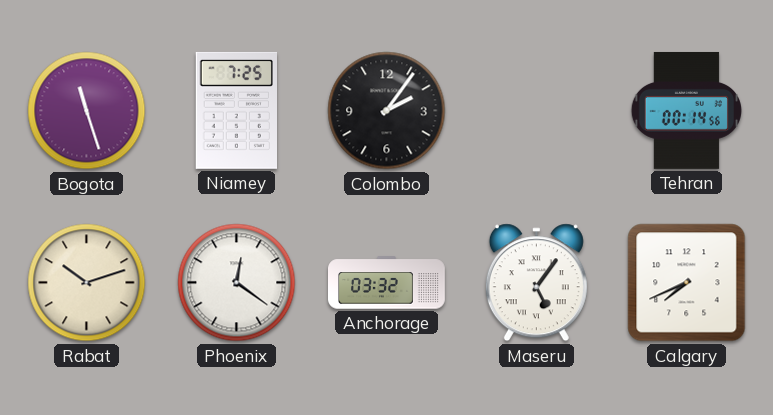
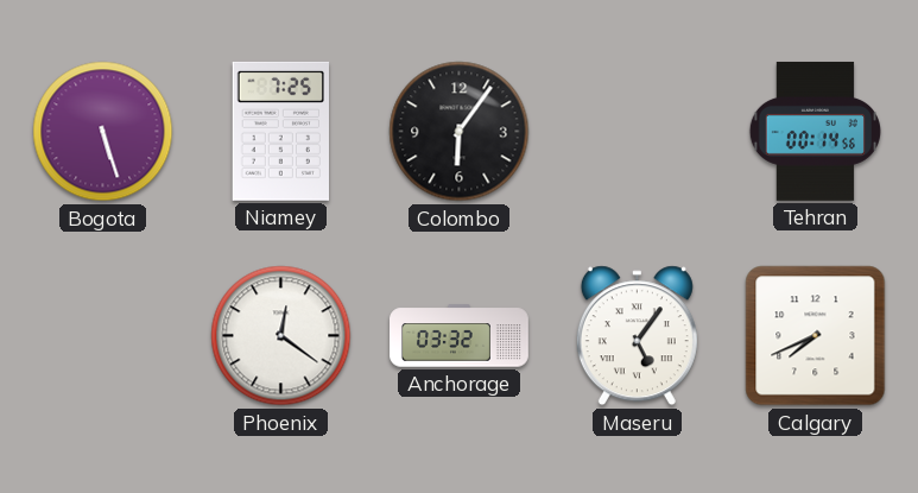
Bogota: 11:27 -> 5:27
Colombo: 2:06 -> 6:06
Rabat: 10:12 -> none
